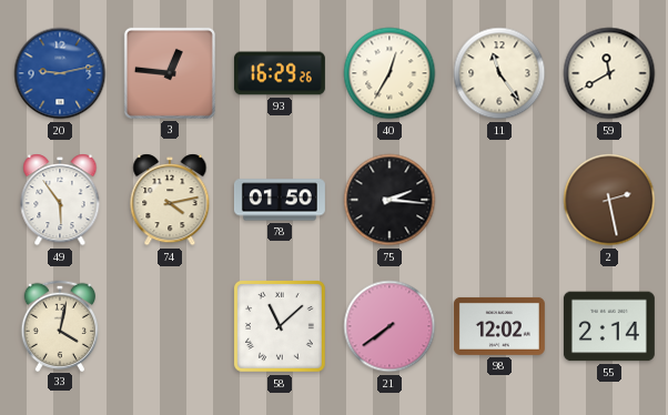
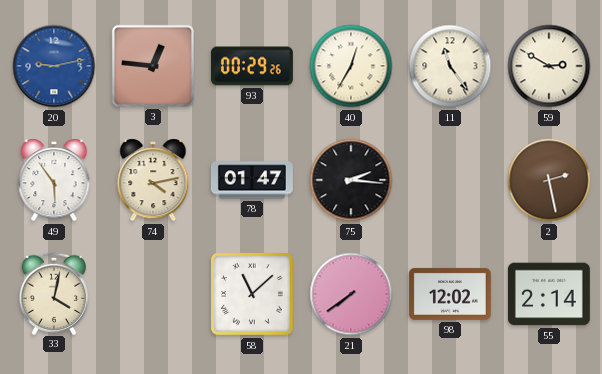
93: 16:29 -> 00:29
59: 11:40 -> 2:50
78: 01:50 -> 01:47
